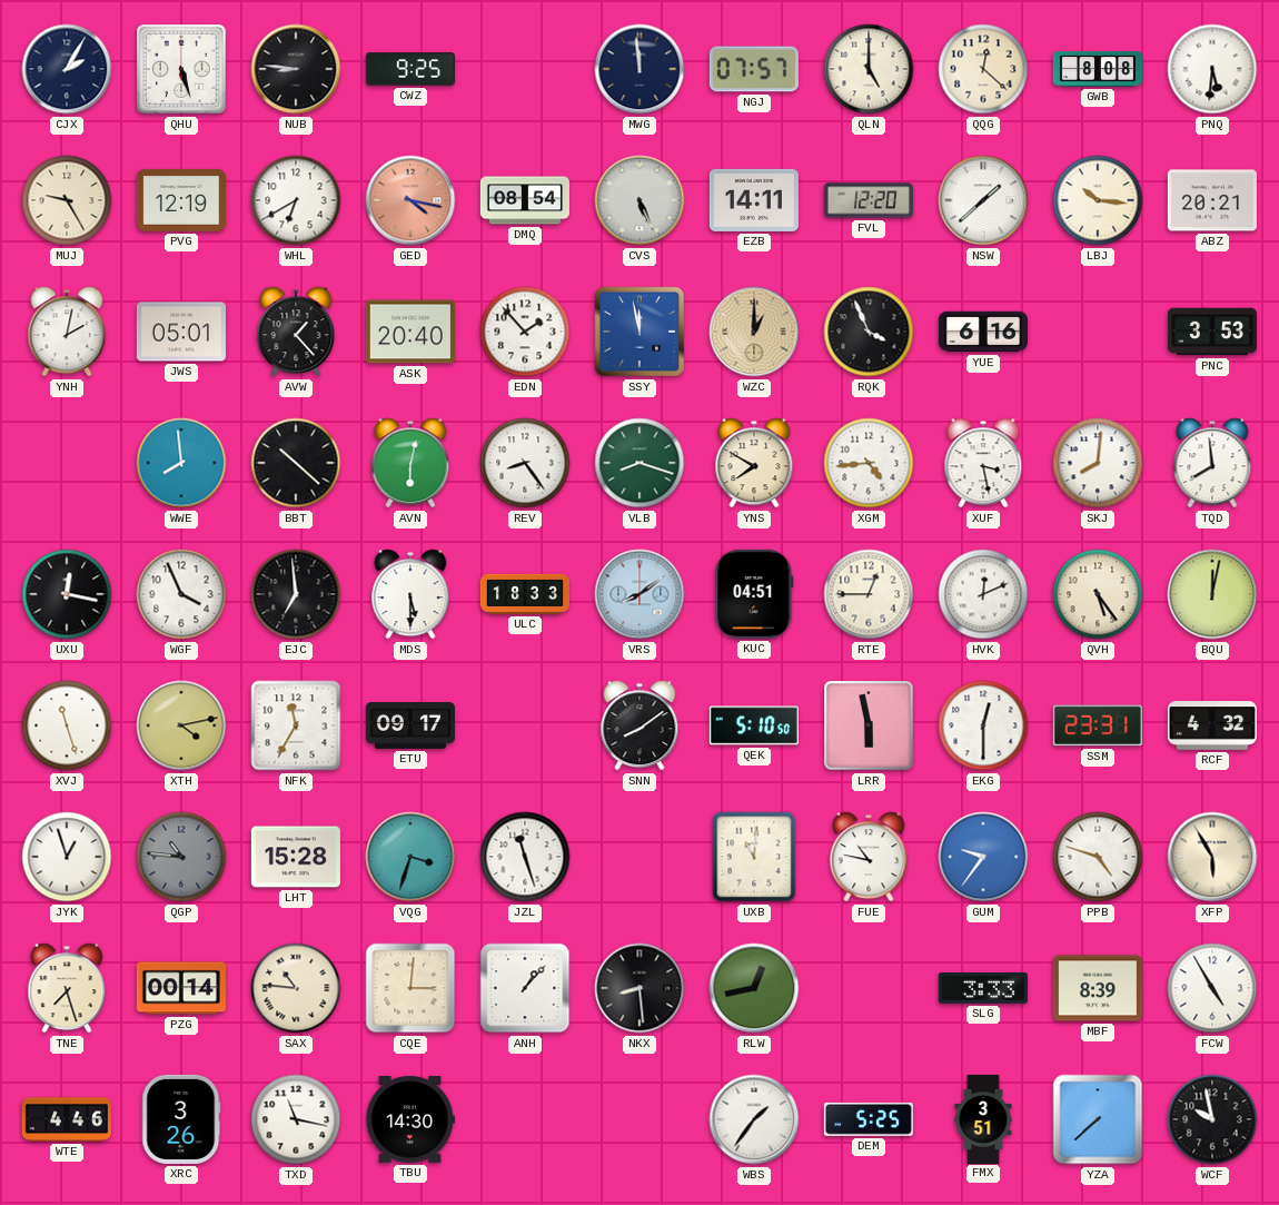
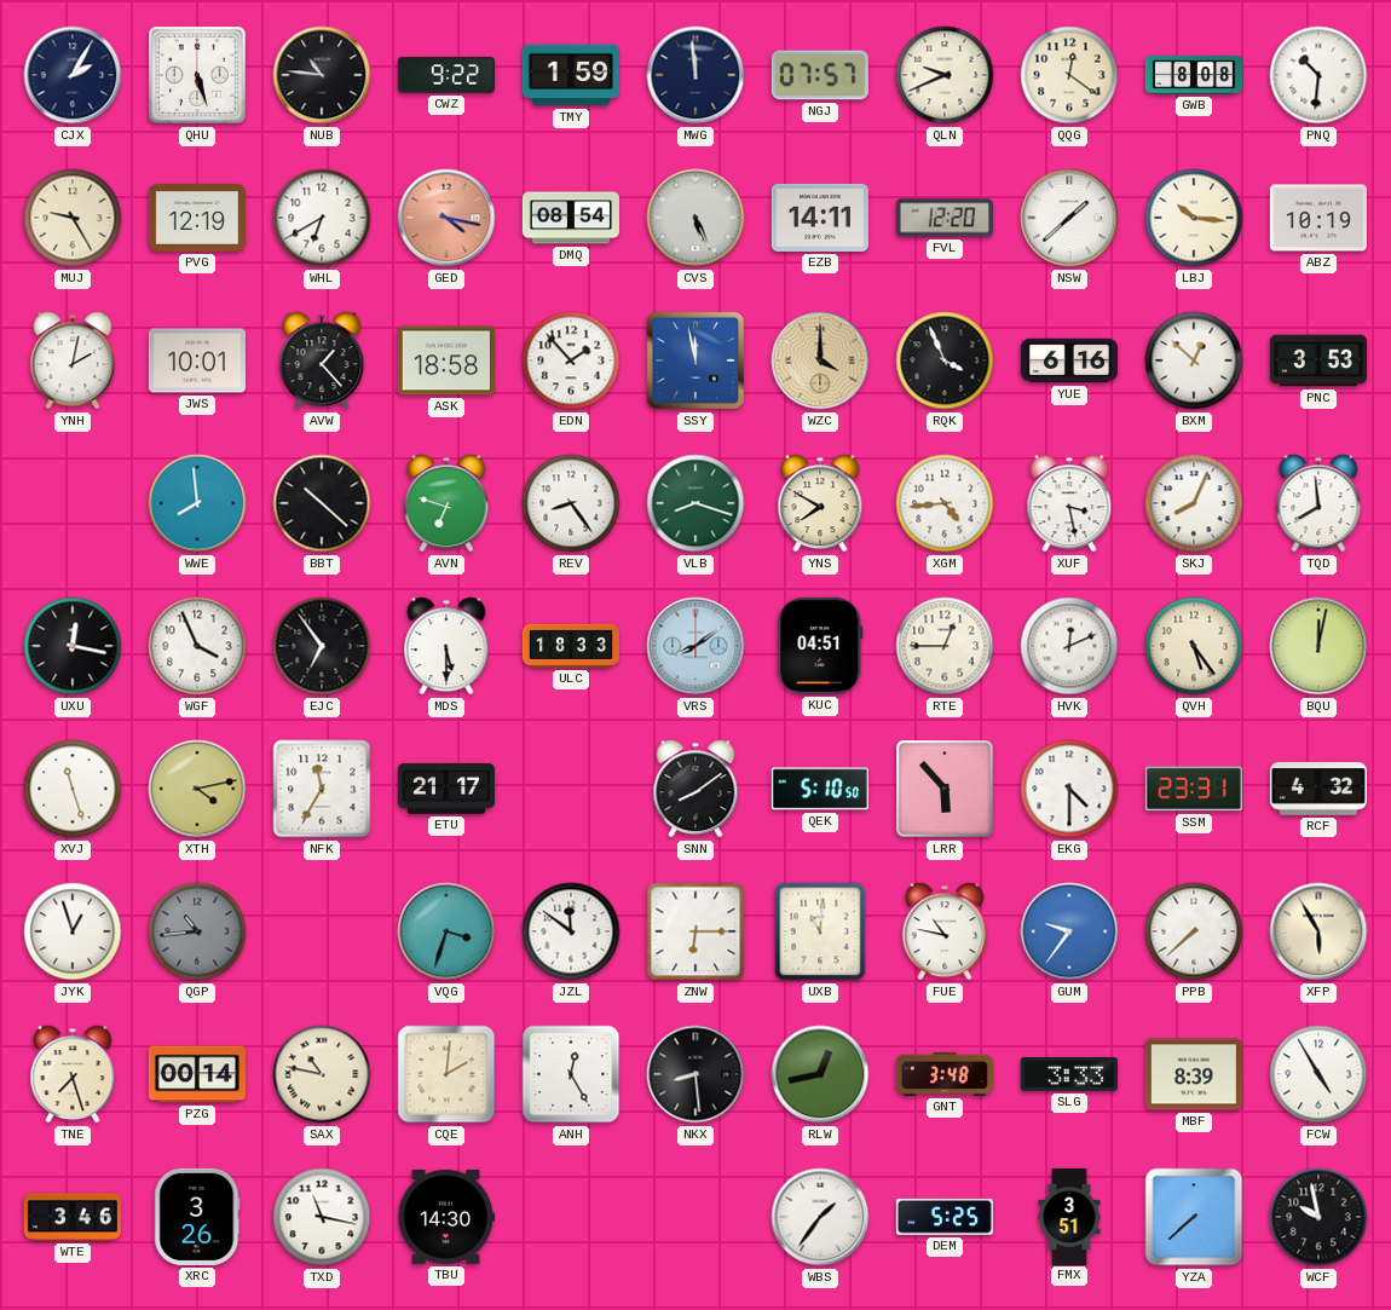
NUB: 8:46 -> 10:46
CWZ: 9:25 -> 9:22
TMY: none -> 1:59
QLN: 5:00 -> 9:41
QQG: 12:22 -> 12:21
PNQ: 5:31 -> 10:31
ABZ: 20:21 -> 10:19
JWS: 05:01 -> 10:01
ASK: 20:40 -> 18:58
WZC: 1:00 -> 4:00
BXM: none -> 12:52
AVN: 6:02 -> 6:48
SKJ: 8:01 -> 8:04
EJC: 6:59 -> 6:54
ETU: 09:17 -> 21:17
LRR: 5:58 -> 5:53
EKG: 12:30 -> 4:30
QGP: 10:46 -> 10:44
LHT: 15:28 -> none
JZL: 11:27 -> 11:51
ZNW: none -> 6:15
PPB: 4:48 -> 7:38
SAX: 10:46 -> 10:47
CQE: 3:01 -> 2:01
ANH: 1:07 -> 12:25
GNT: none -> 3:48
WTE: 4:46 -> 3:46
